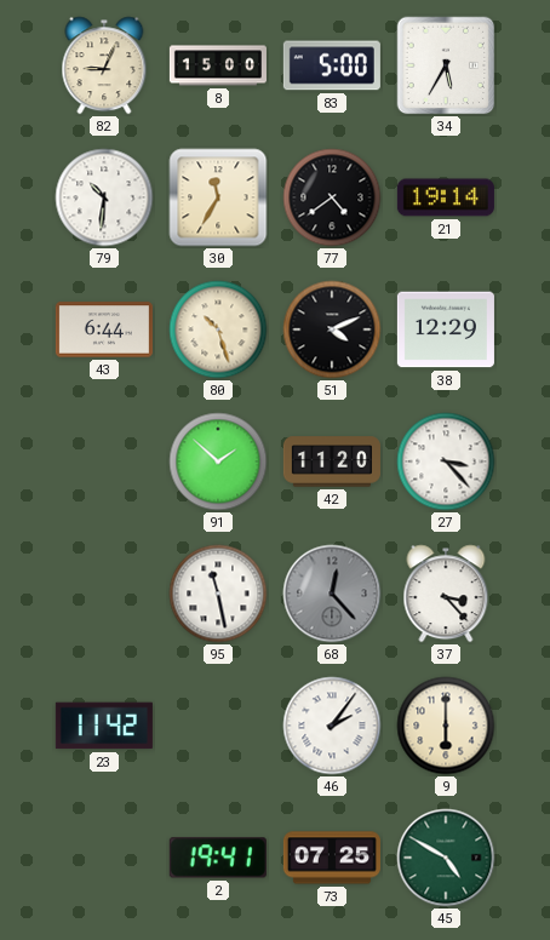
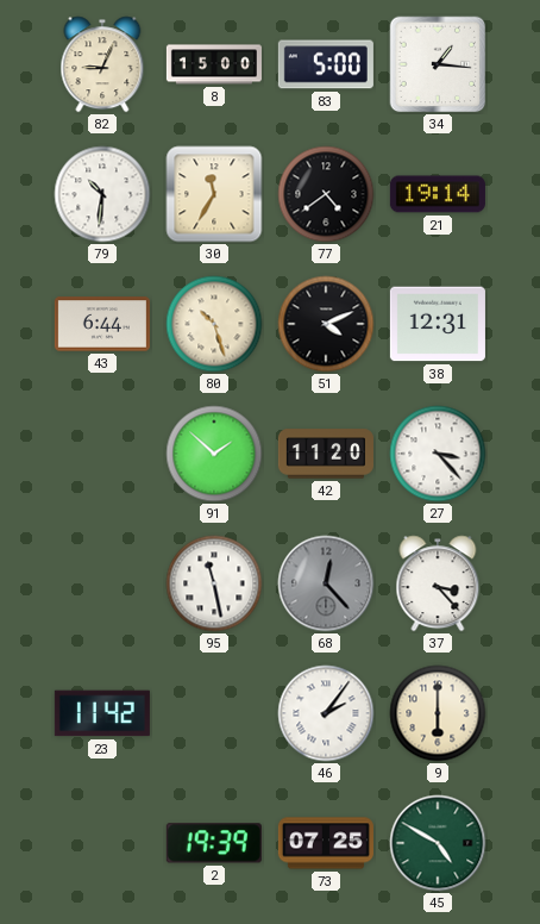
34: 5:35 -> 1:16
38: 12:29 -> 12:31
2: 19:41 -> 19:39
